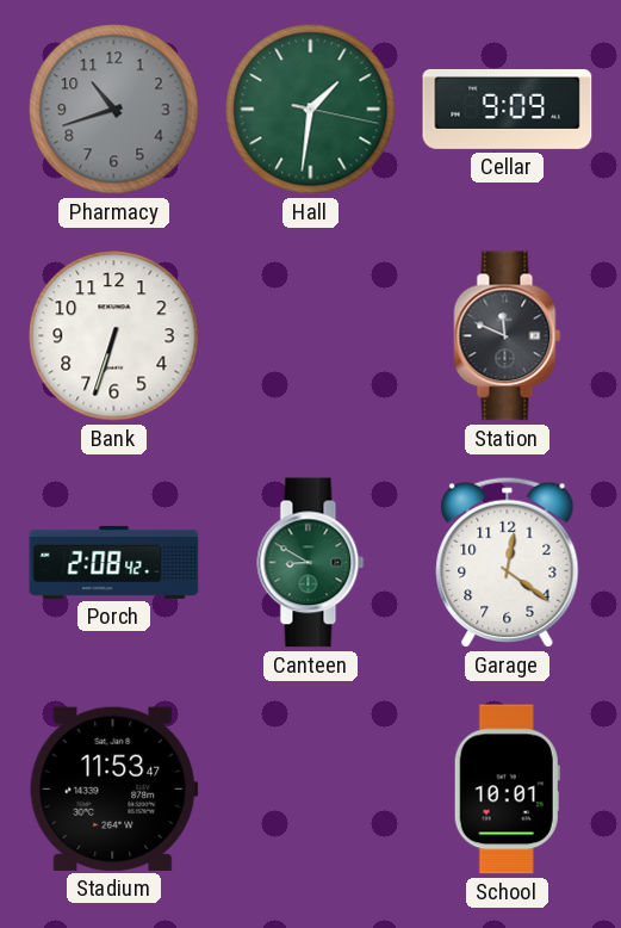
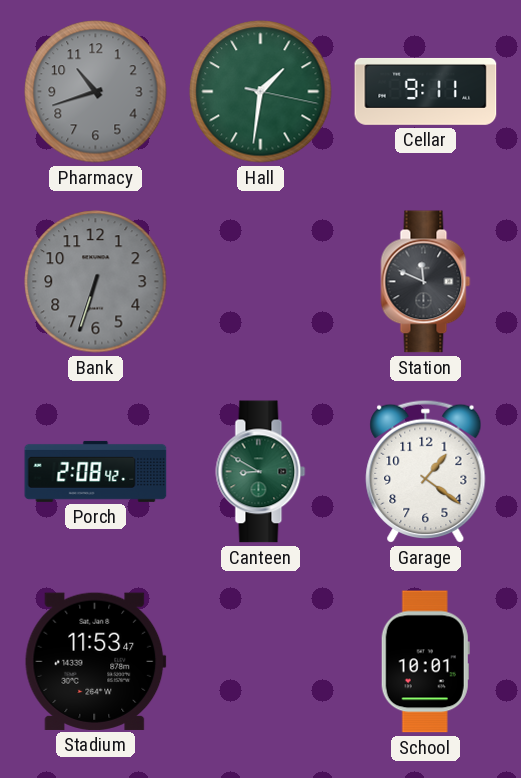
Cellar: 9:09 -> 9:11
Bank dial: white -> grey
Garage: 12:21 -> 1:21
